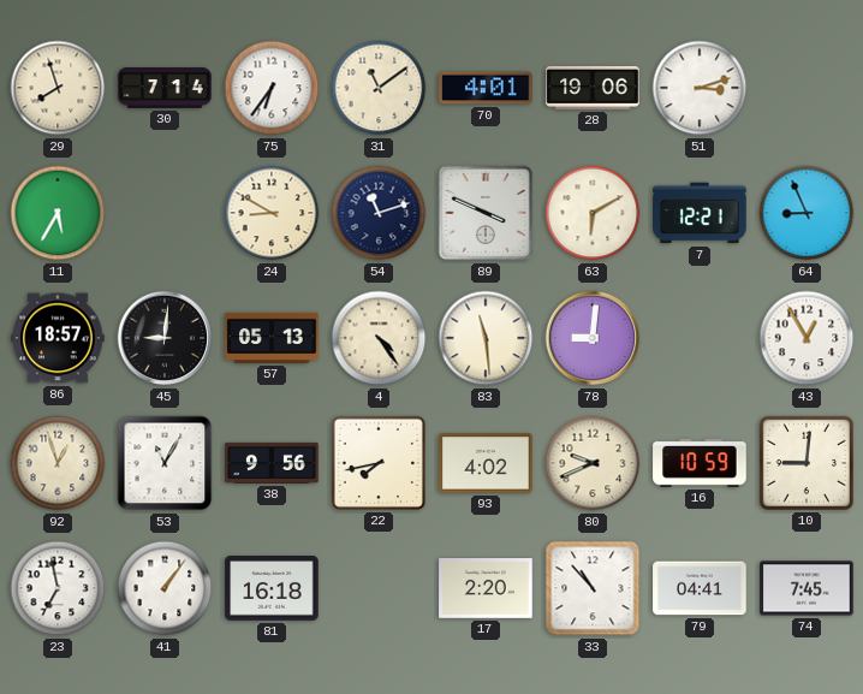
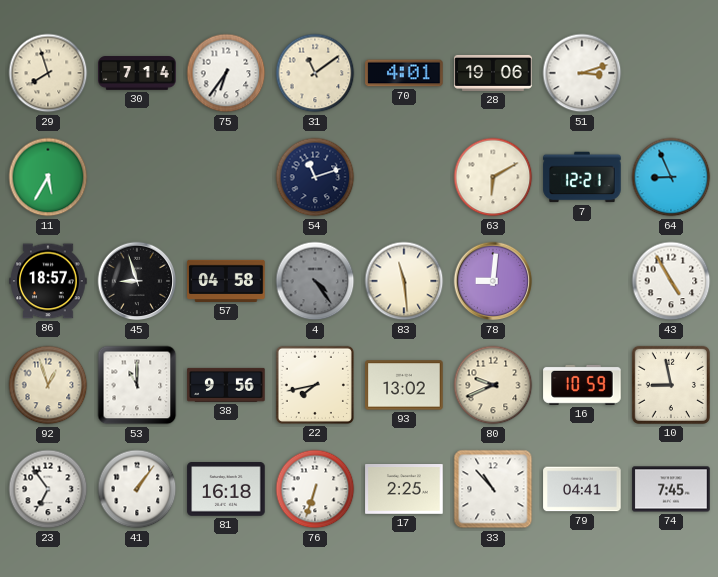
24: 8:50 -> none
89: 3:49 -> none
45: 9:01 -> 8:57
57: 05:13 -> 04:58
4 dial: cream -> grey
43: 12:55 -> 4:55
53: 11:05 -> 11:00
93: 4:02 -> 13:02
10: 9:01 -> 8:58
23: 6:58 -> 6:54
76: none -> 6:33
17: 2:20 -> 2:25
